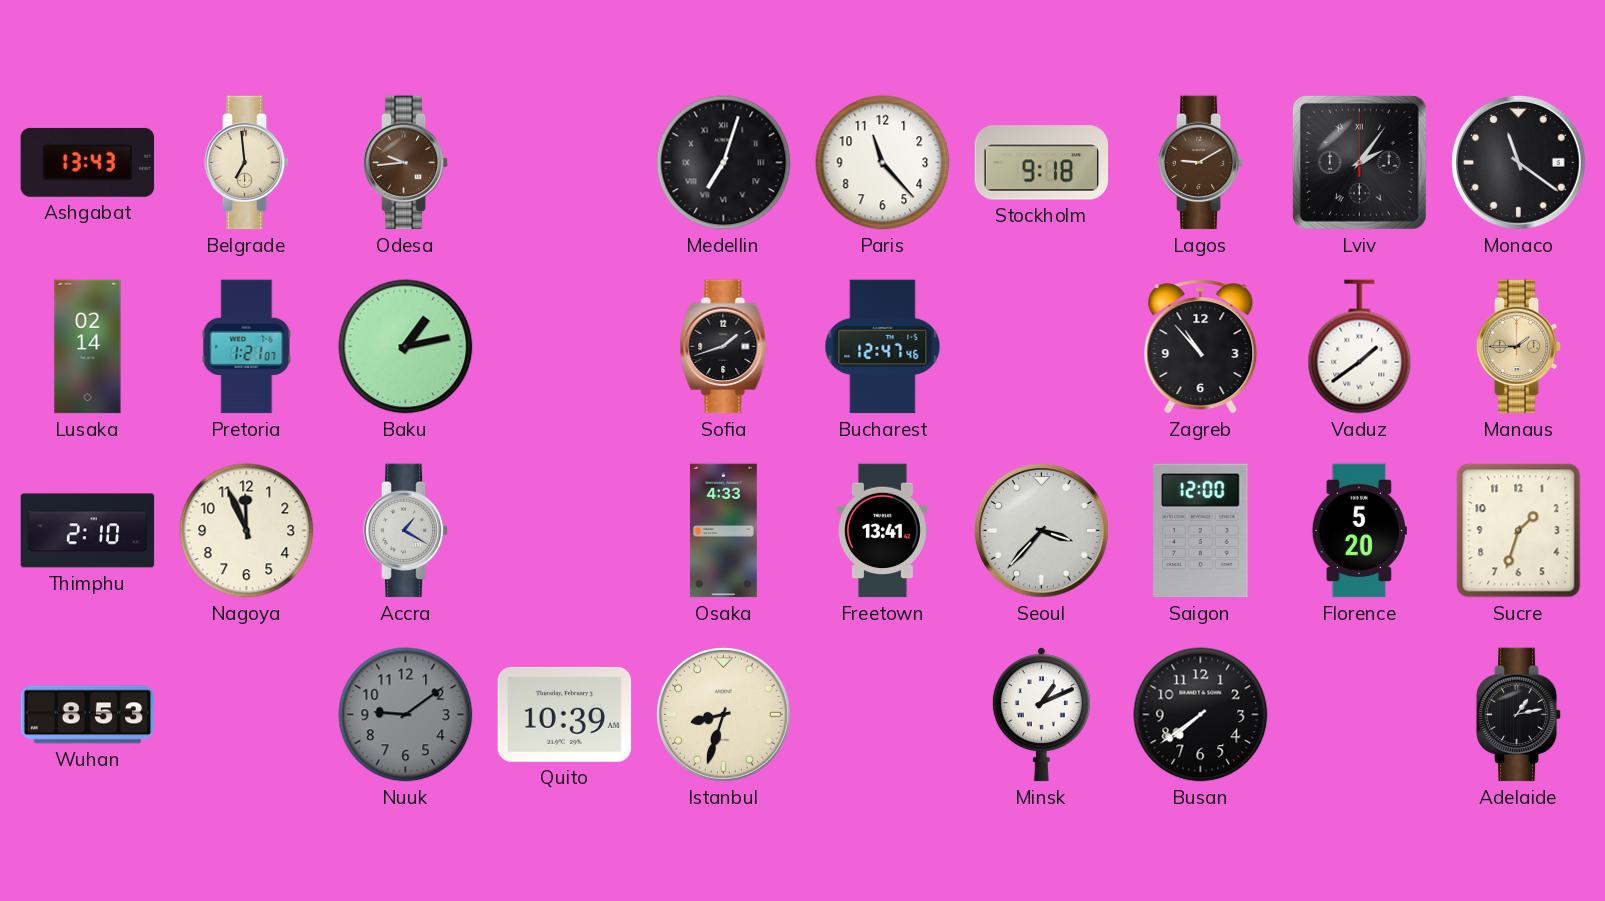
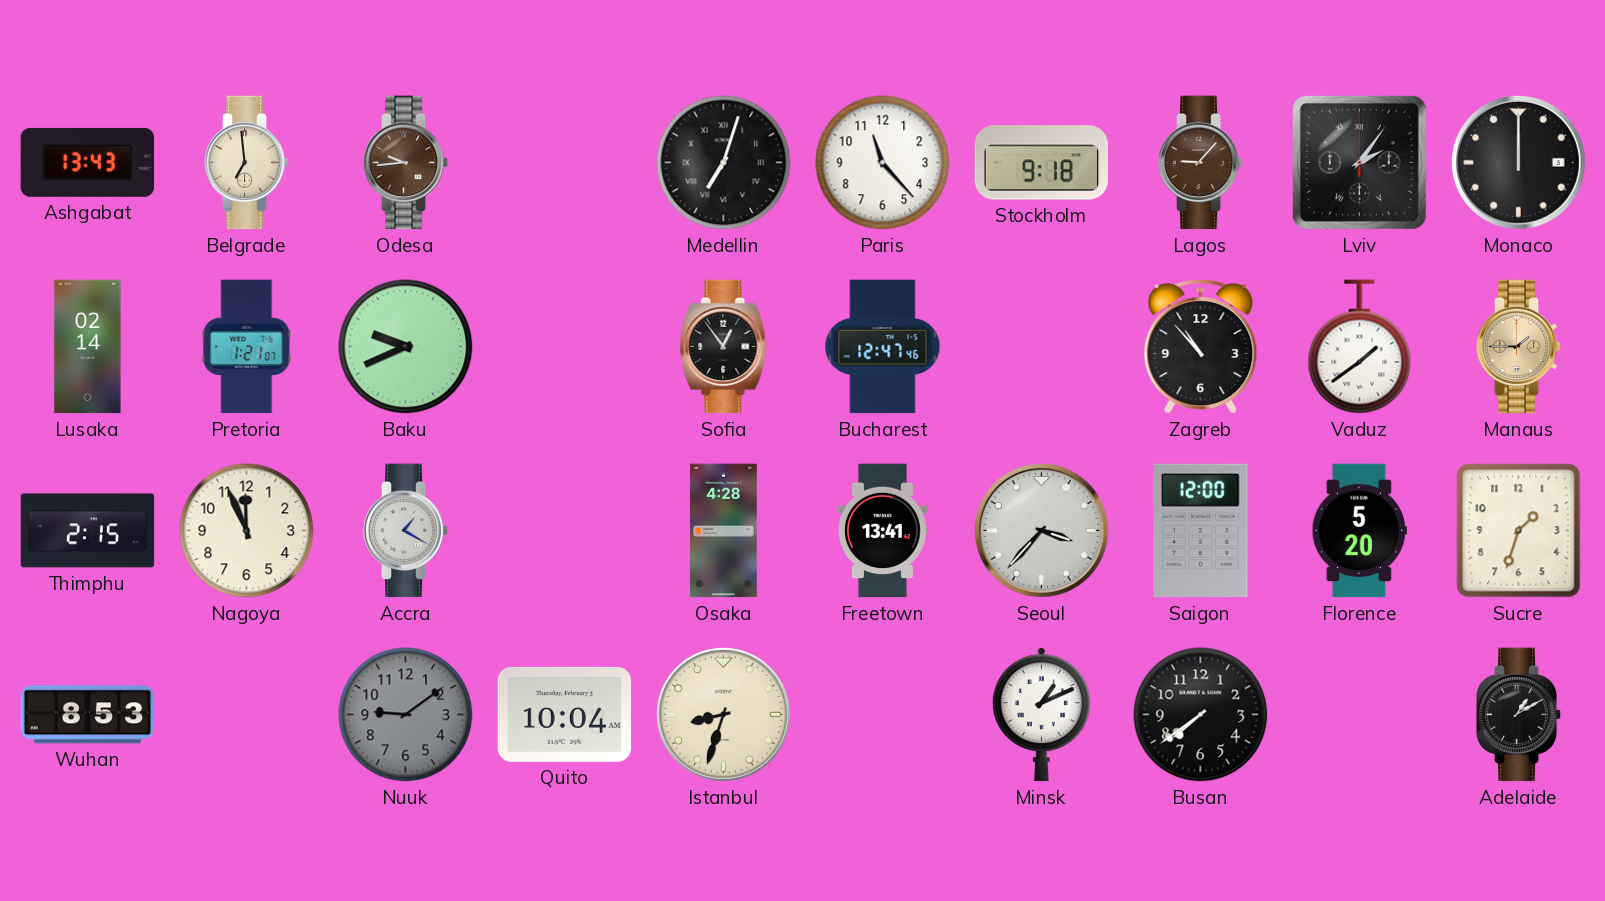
Lagos: 9:10 -> 9:07
Monaco: 11:21 -> 12:00
Baku: 1:13 -> 9:41
Sofia: 1:42 -> 12:54
Thimphu: 2:10 -> 2:15
Osaka: 4:33 -> 4:28
Quito: 10:39 -> 10:04
Adelaide: 1:13 -> 1:10
